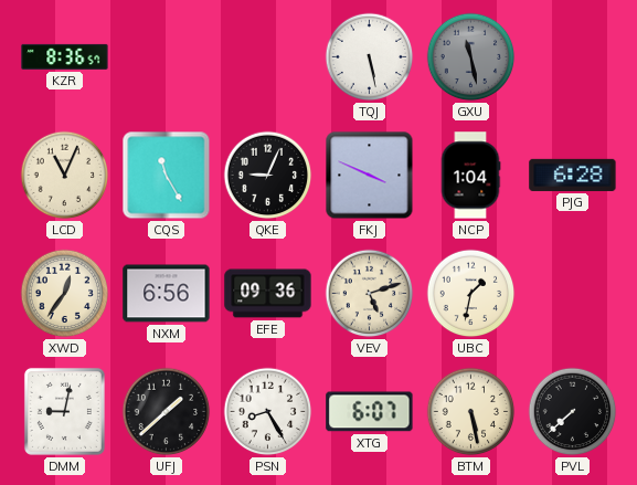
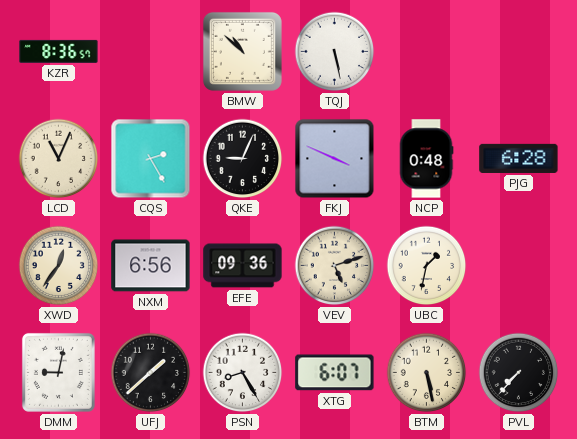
BMW: none -> 10:52
GXU: 11:28 -> none
CQS: 11:25 -> 2:25
NCP: 1:04 -> 0:48
PVL: 7:38 -> 7:37
